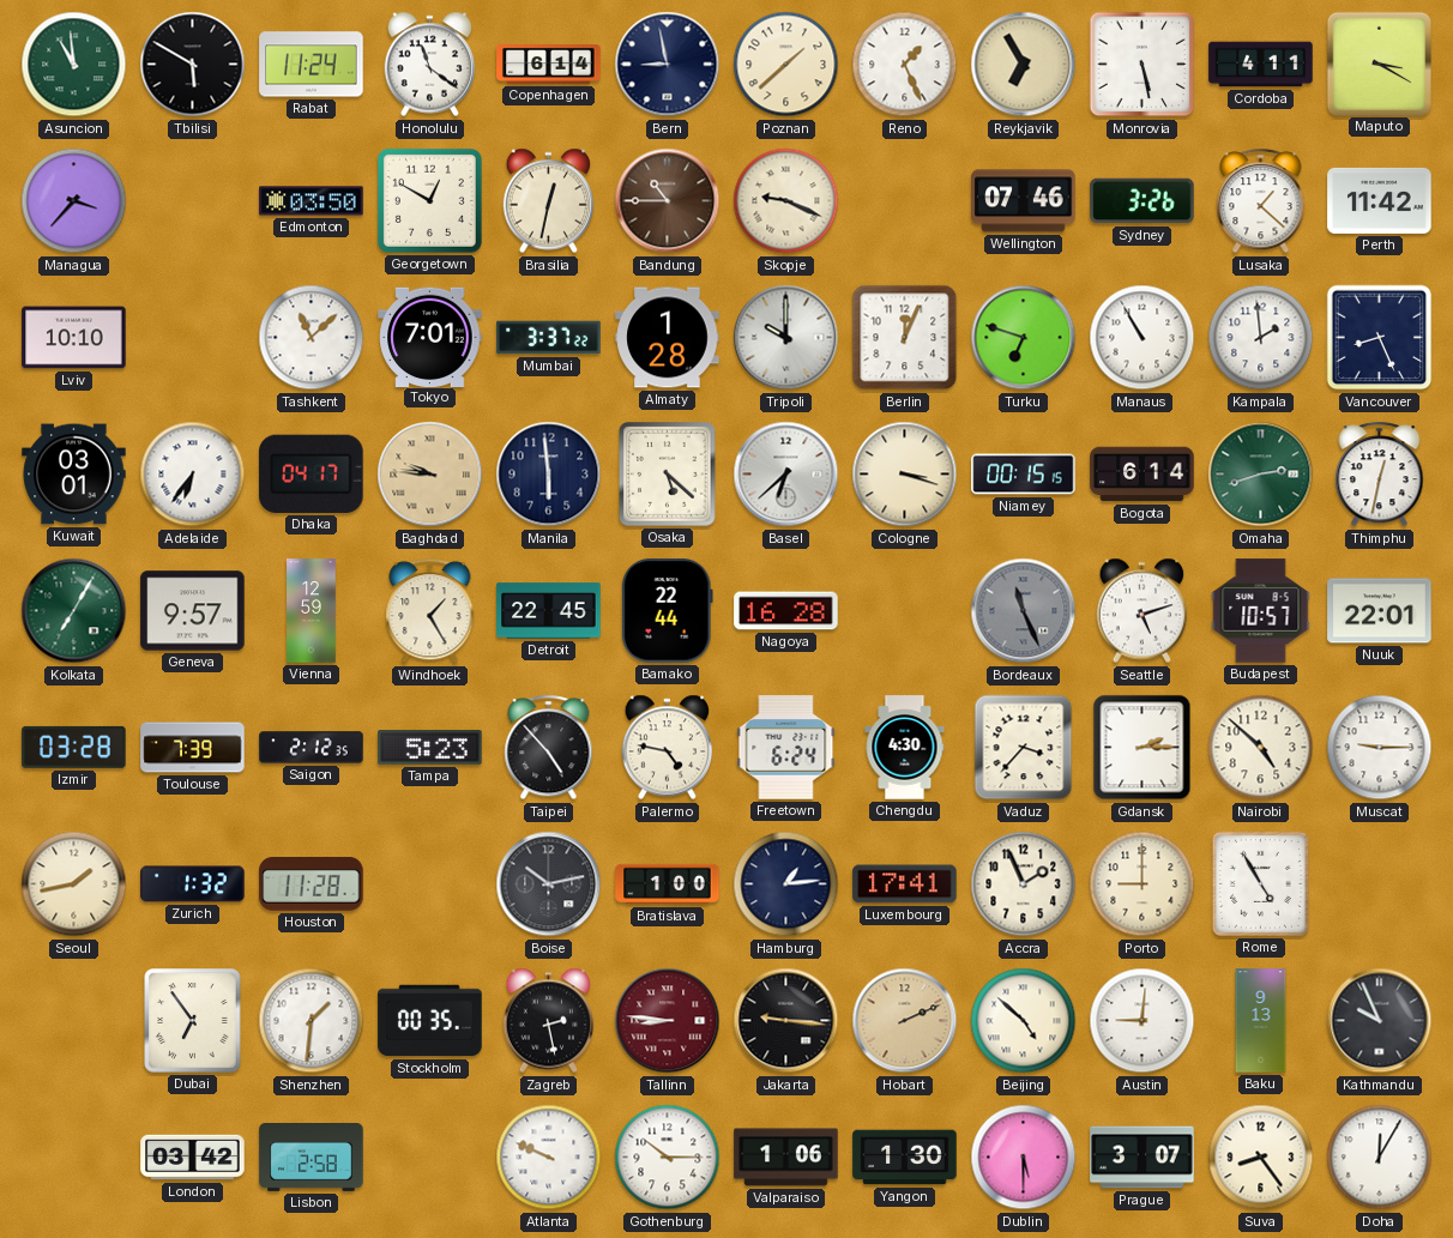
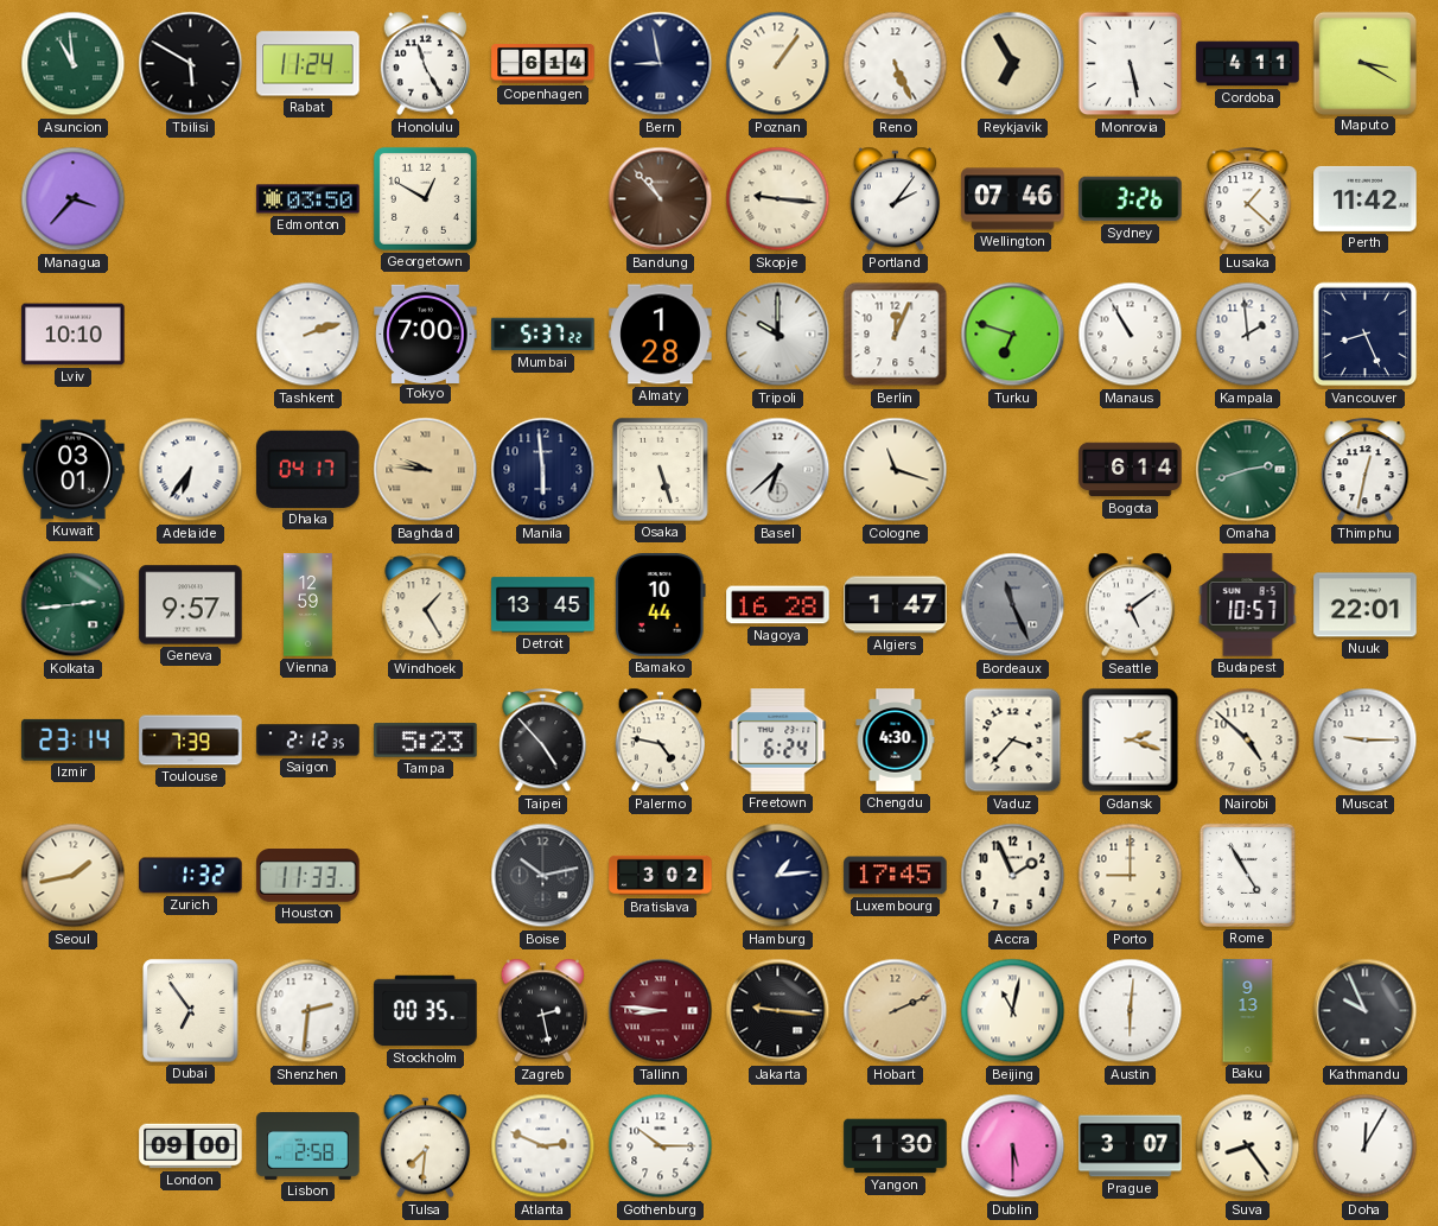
Honolulu: 11:21 -> 11:25
Poznan: 1:38 -> 1:06
Reno: 1:26 -> 5:26
Brasilia: 12:32 -> none
Bandung: 10:45 -> 10:53
Skopje: 9:19 -> 9:16
Portland: none -> 2:06
Tashkent: 11:08 -> 2:12
Tokyo: 7:01 -> 7:00
Mumbai: 3:37 -> 5:37
Osaka: 5:22 -> 5:27
Cologne: 3:18 -> 11:18
Niamey: 00:15 -> none
Kolkata: 7:05 -> 2:44
Detroit: 22:45 -> 13:45
Bamako: 22:44 -> 10:44
Algiers: none -> 1:47
Seattle: 5:12 -> 5:09
Izmir: 03:28 -> 23:14
Gdansk: 2:15 -> 2:18
Houston: 11:28 -> 11:33
Bratislava: 1:00 -> 3:02
Luxembourg: 17:41 -> 17:45
Shenzhen: 1:31 -> 2:31
Beijing: 4:52 -> 11:02
Austin: 9:01 -> 6:01
London: 03:42 -> 09:00
Tulsa: none -> 7:31
Atlanta: 9:49 -> 2:49
Valparaiso: 1:06 -> none
